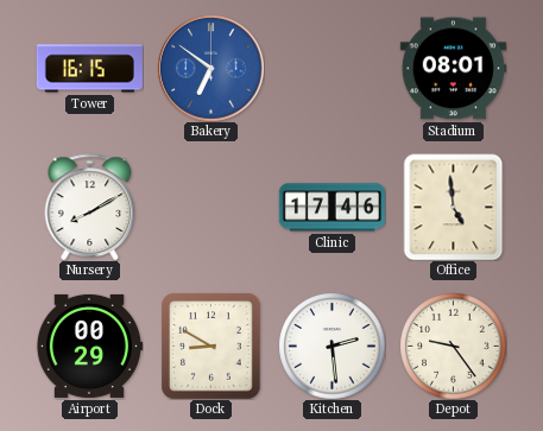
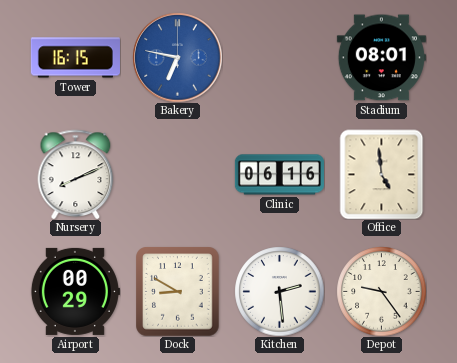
Bakery: 6:51 -> 6:47
Nursery: 8:10 -> 8:11
Clinic: 17:46 -> 06:16
